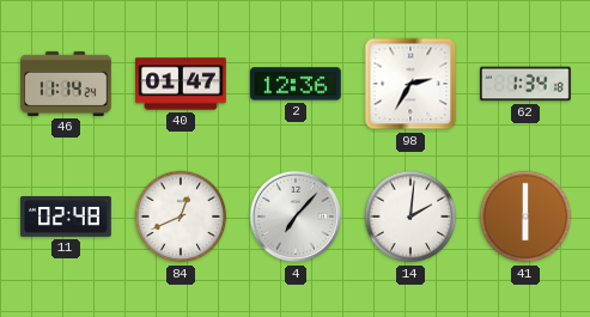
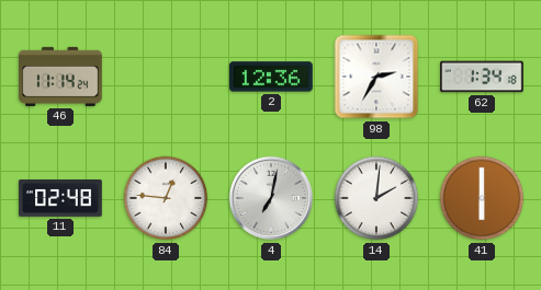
40: 01:47 -> none
84: 12:41 -> 12:46
4: 7:07 -> 7:02
